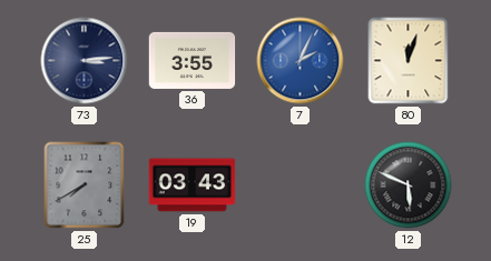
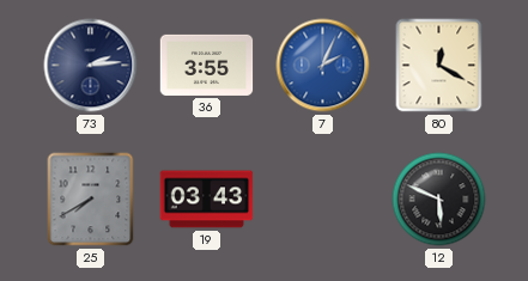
73: 3:14 -> 2:14
80: 12:03 -> 12:20
